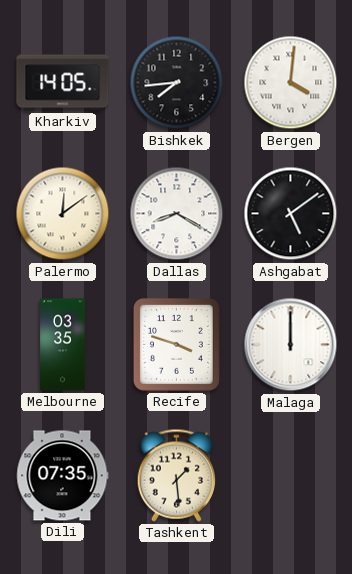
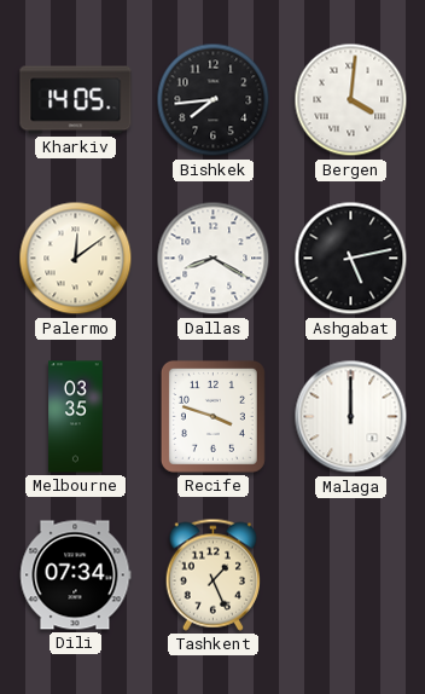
Ashgabat: 5:09 -> 5:13
Dili: 07:35 -> 07:34
Tashkent: 1:29 -> 1:26
